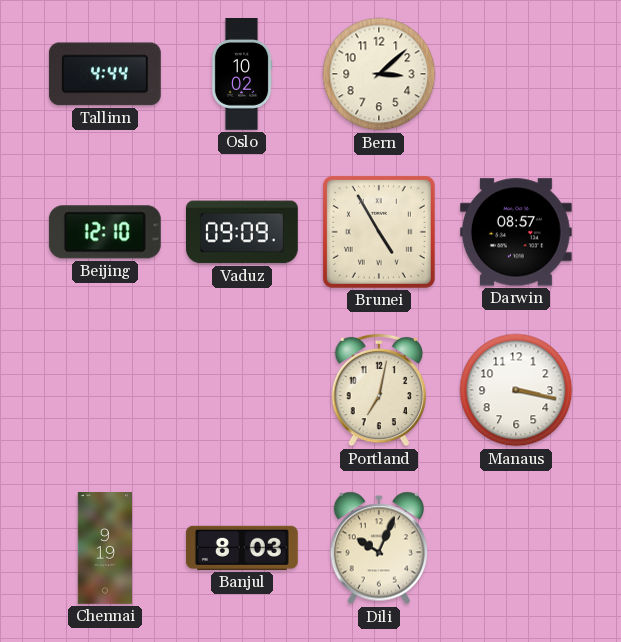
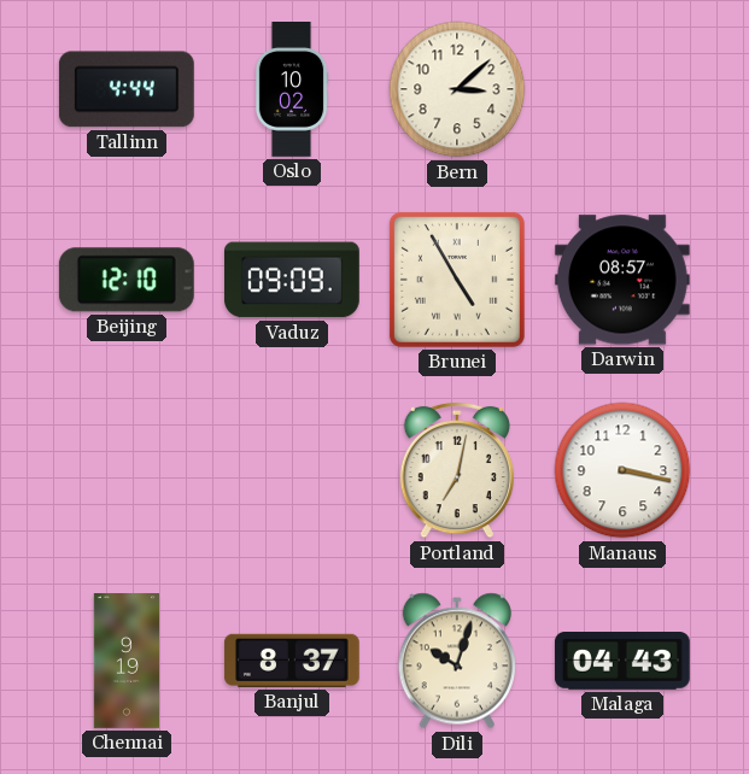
Banjul: 8:03 -> 8:37
Dili: 10:04 -> 10:03
Malaga: none -> 04:43
